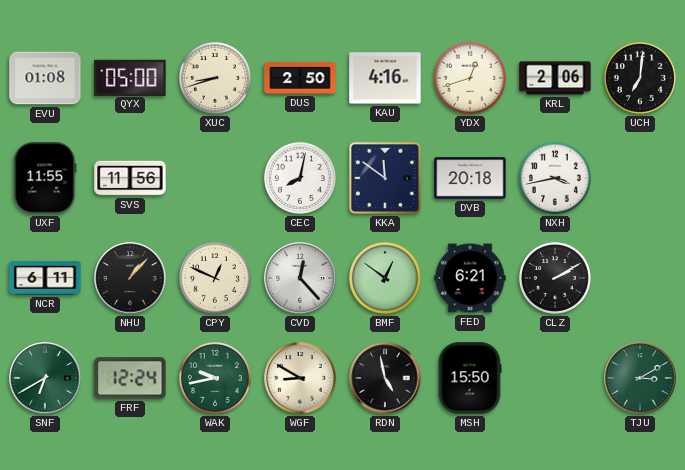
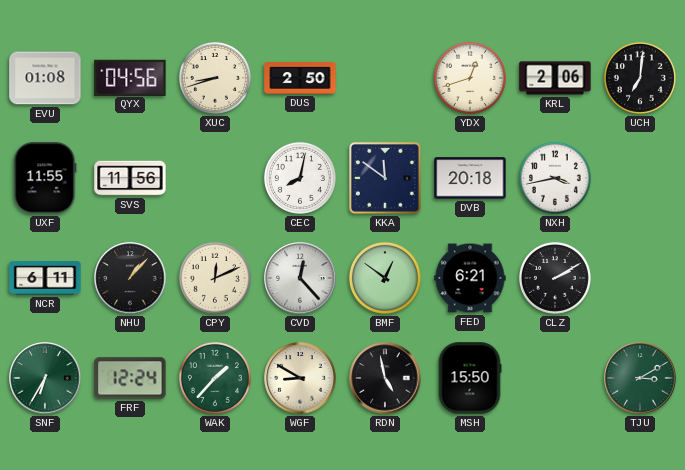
QYX: 05:00 -> 04:56
KAU: 4:16 -> none
CPY: 12:49 -> 12:11
SNF: 6:40 -> 6:35
WAK: 9:43 -> 1:37
